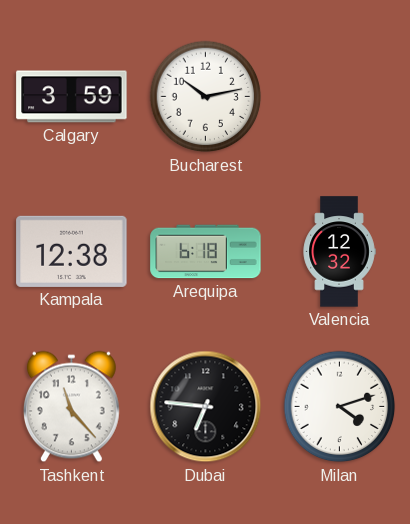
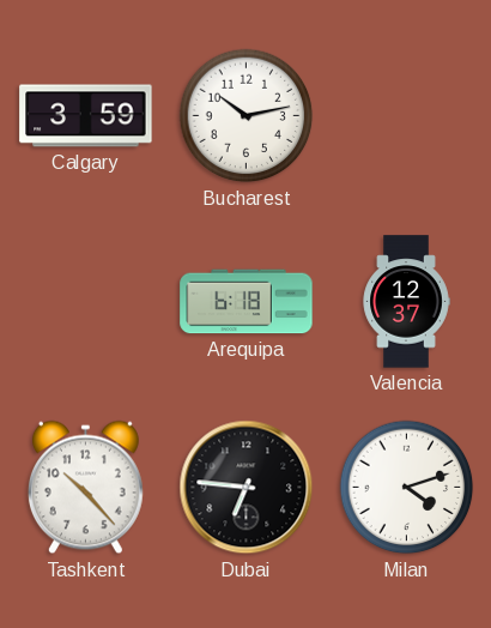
Kampala: 12:38 -> none
Valencia: 12:32 -> 12:37
Tashkent: 11:23 -> 10:23
